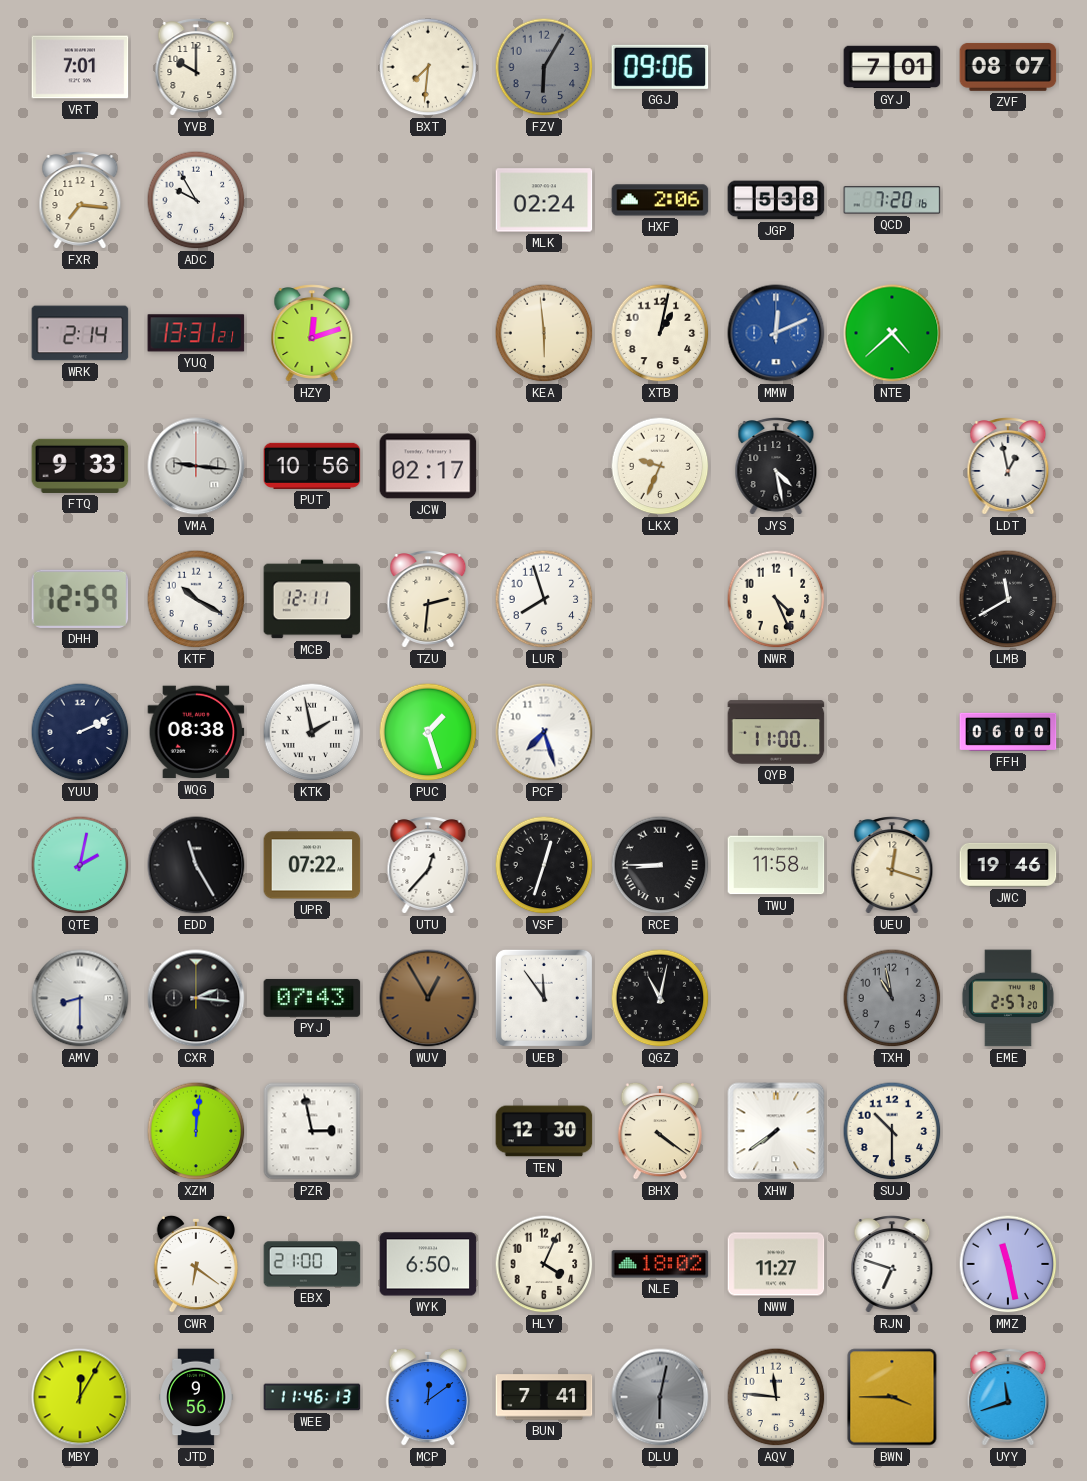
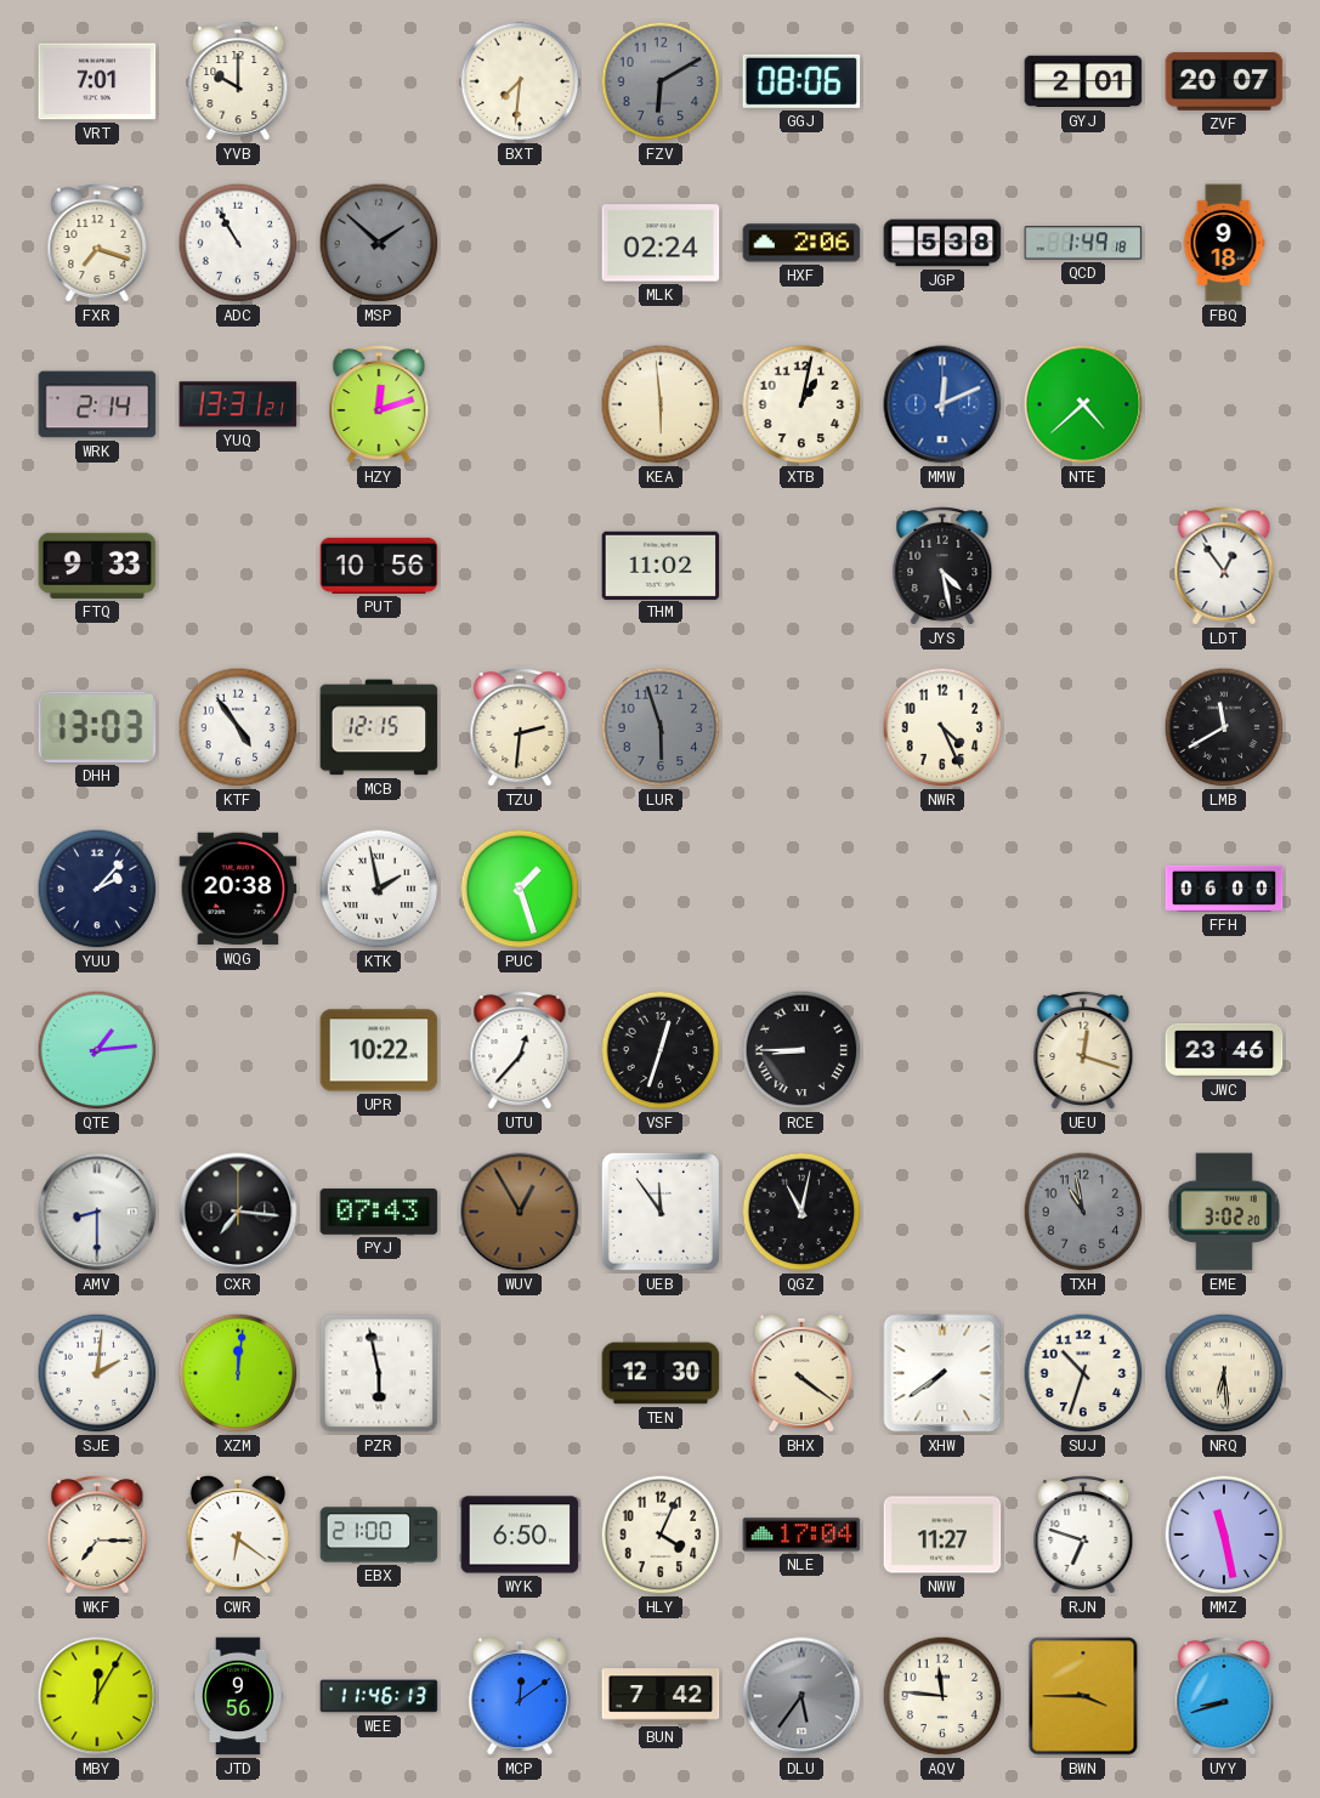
FZV: 6:05 -> 6:10
GGJ: 09:06 -> 08:06
GYJ: 7:01 -> 2:01
ZVF: 08:07 -> 20:07
FXR: 7:16 -> 7:18
ADC: 9:55 -> 10:55
MSP: none -> 1:52
QCD: 7:20 -> 1:49
FBQ: none -> 9:18
VMA: 9:16 -> none
JCW: 02:17 -> none
THM: none -> 11:02
LKX: 9:34 -> none
LDT: 12:58 -> 12:54
DHH: 12:59 -> 13:03
KTF: 10:20 -> 4:54
MCB: 12:11 -> 12:15
LUR: 7:57 -> 5:57
LUR dial: white -> grey
YUU: 2:11 -> 2:07
WQG: 08:38 -> 20:38
PCF: 7:27 -> none
QYB: 11:00 -> none
QTE: 2:02 -> 1:14
EDD: 11:25 -> none
UPR: 07:22 -> 10:22
TWU: 11:58 -> none
JWC: 19:46 -> 23:46
CXR: 2:16 -> 7:16
EME: 2:57 -> 3:02
SJE: none -> 2:01
PZR: 2:58 -> 5:58
SUJ: 10:30 -> 10:33
NRQ: none -> 6:29
WKF: none -> 7:15
NLE: 18:02 -> 17:04
BUN: 7:41 -> 7:42
DLU: 6:02 -> 5:36
UYY: 11:42 -> 8:42
